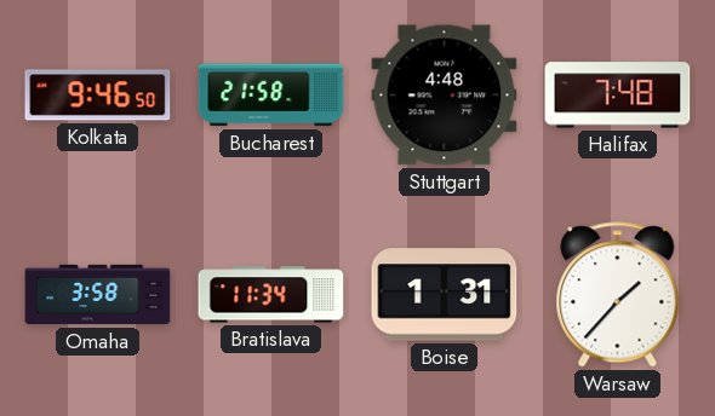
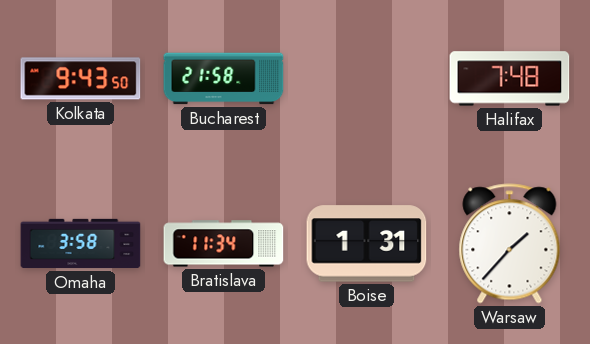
Kolkata: 9:46 -> 9:43
Stuttgart: 4:48 -> none
